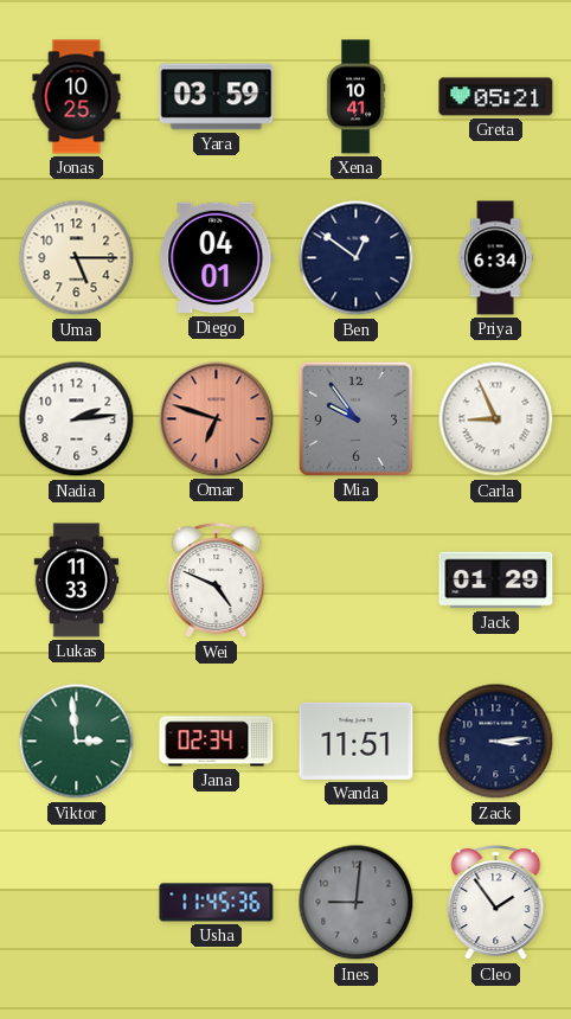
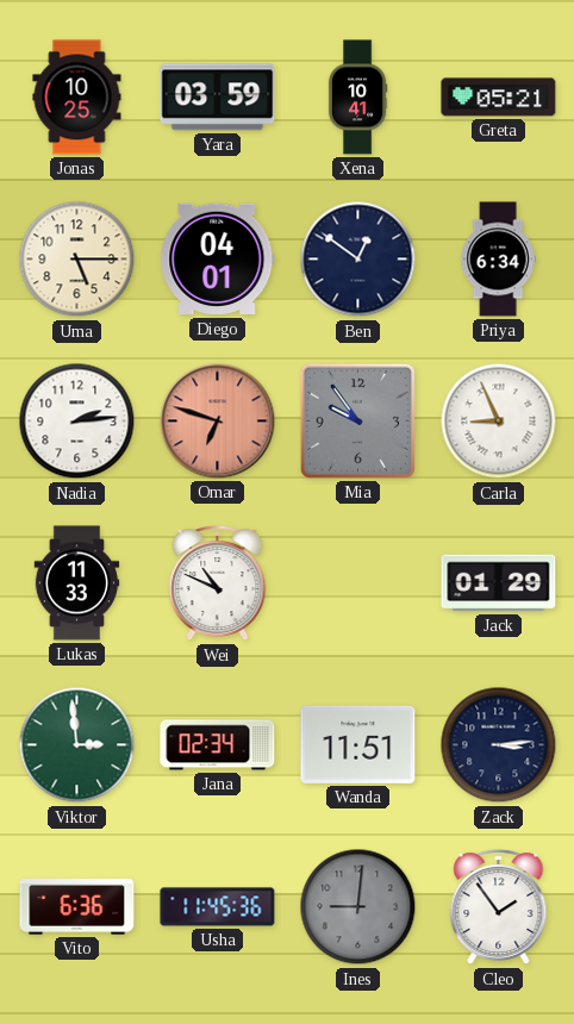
Wei: 4:49 -> 10:49
Vito: none -> 6:36
